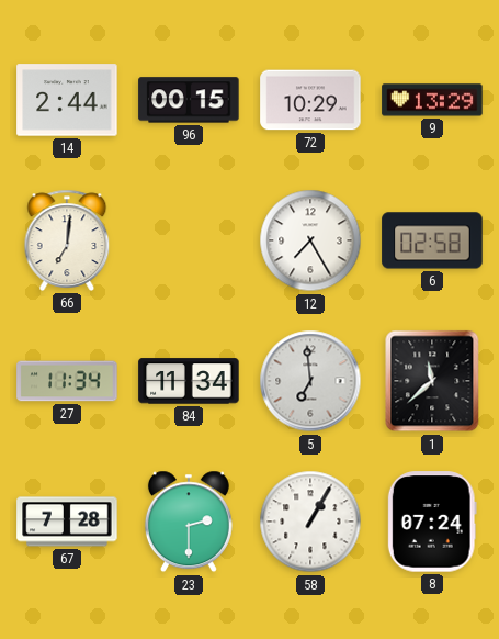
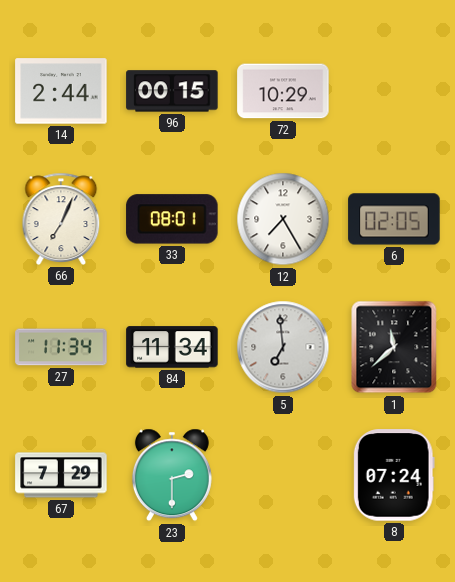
9: 13:29 -> none
66: 7:01 -> 7:04
33: none -> 08:01
6: 02:58 -> 02:05
67: 7:28 -> 7:29
58: 1:05 -> none
